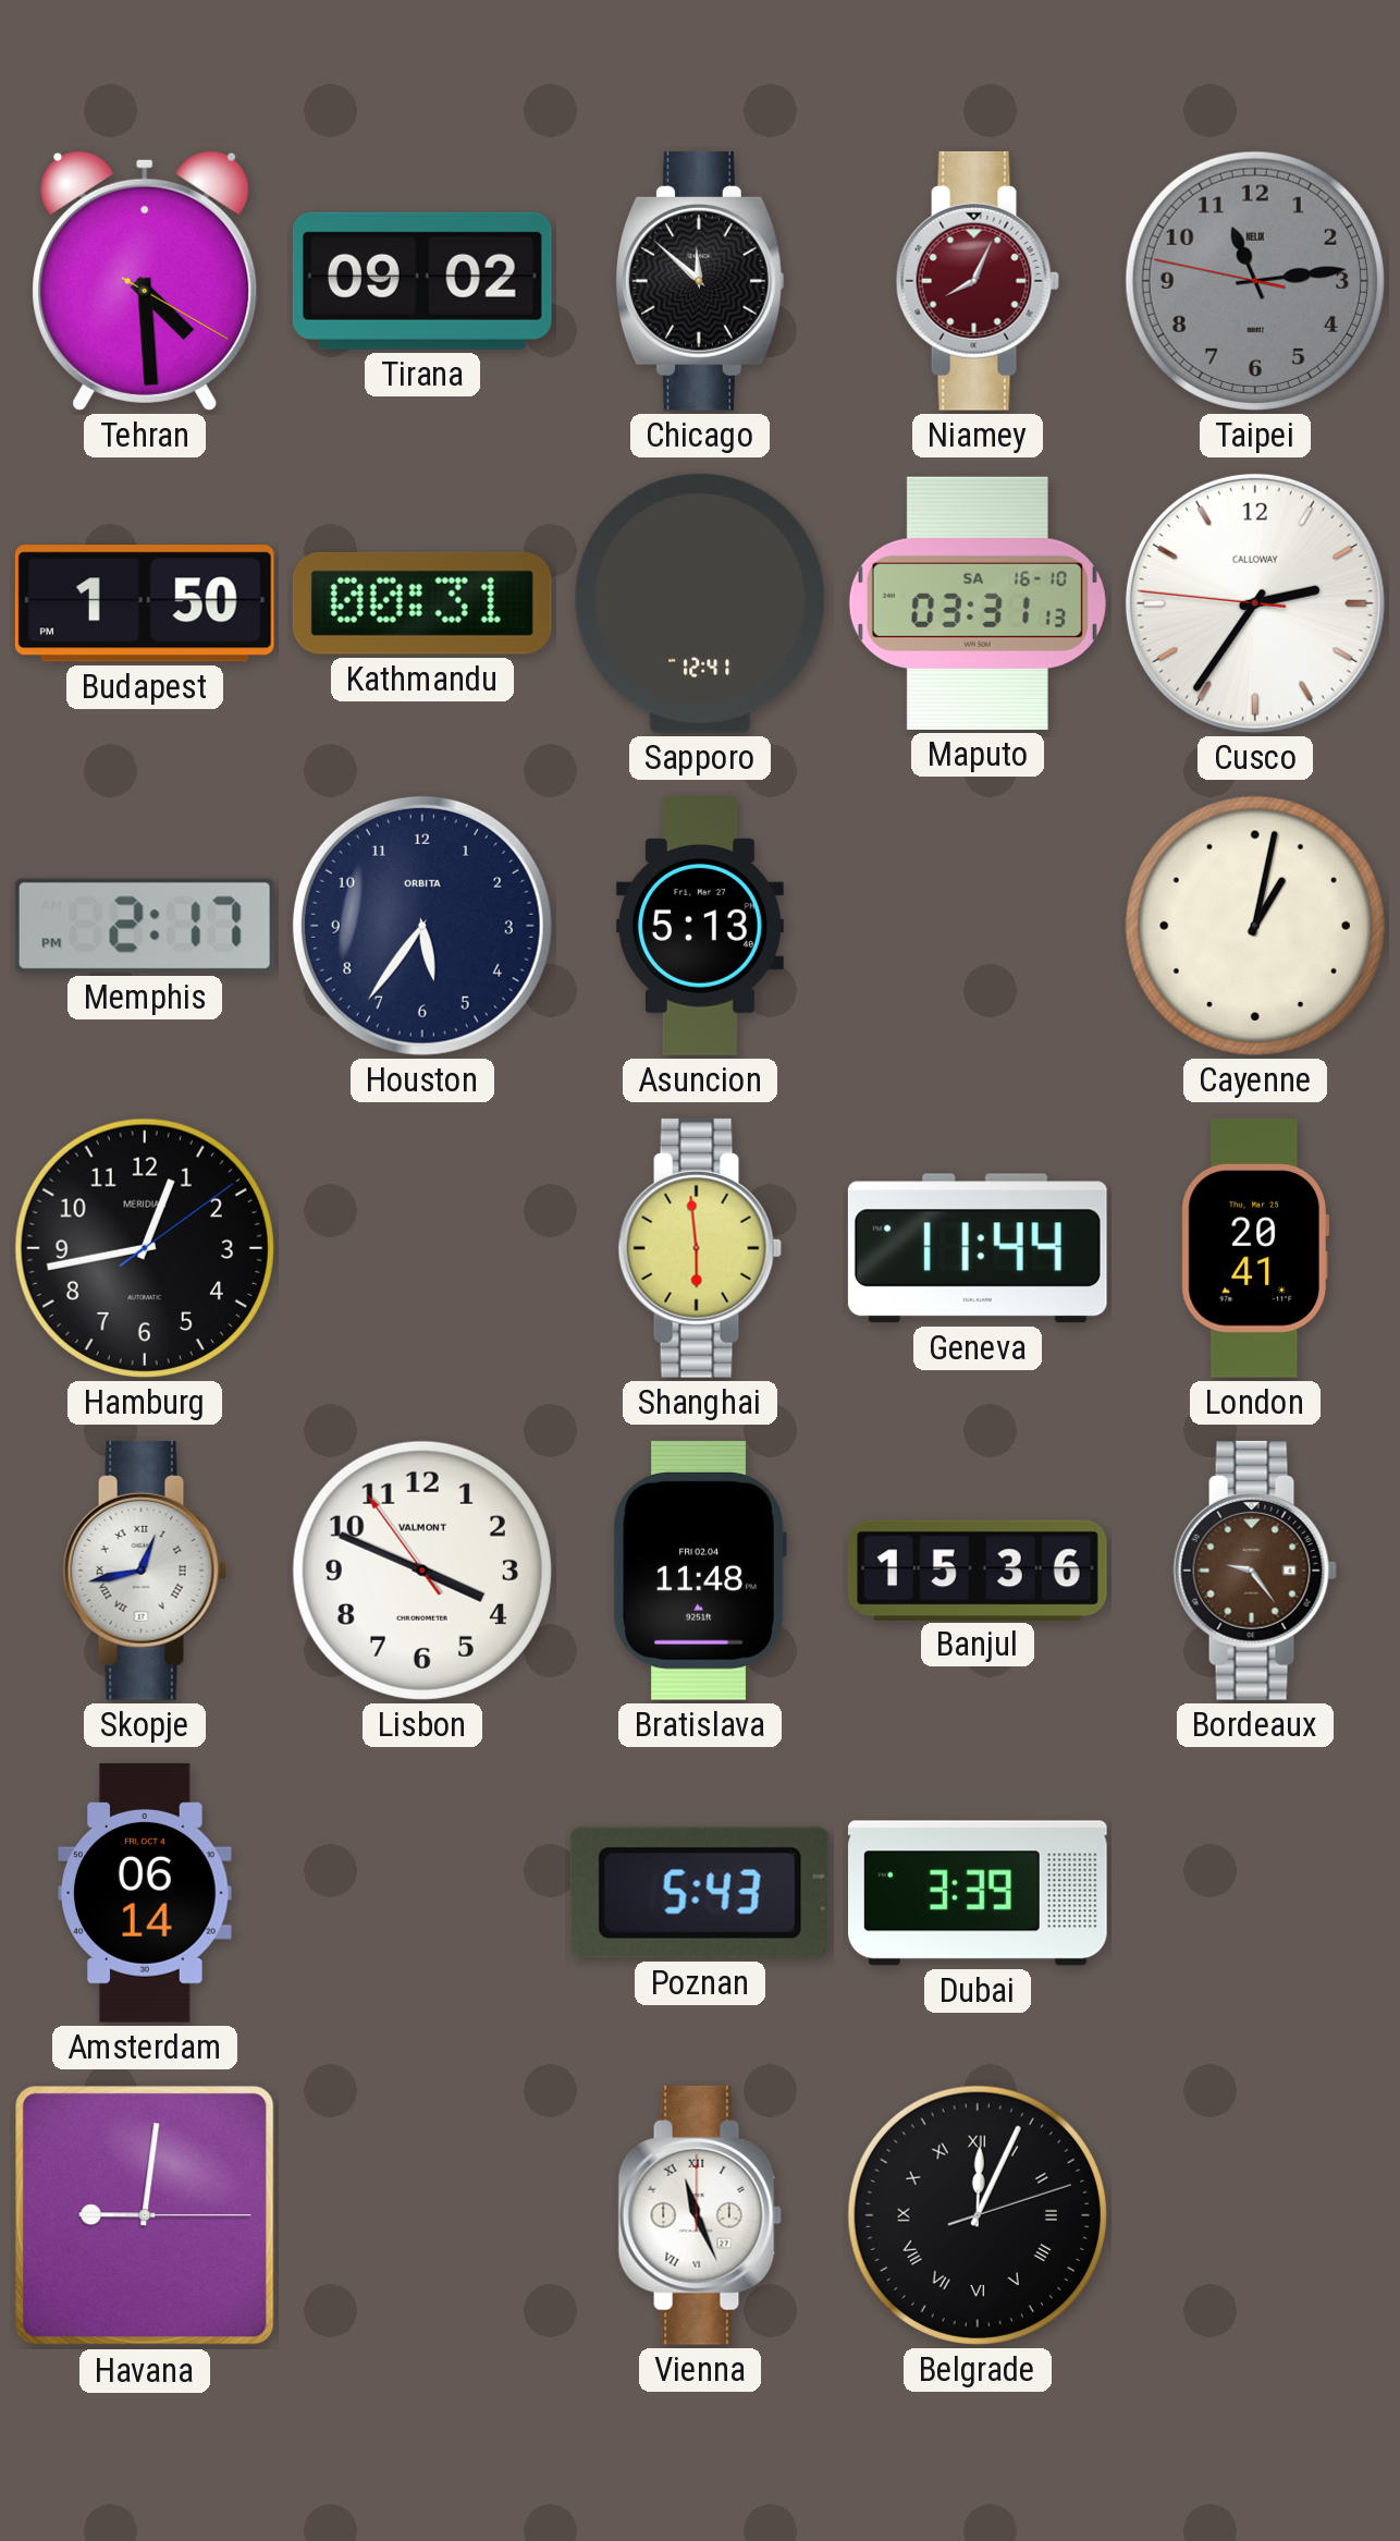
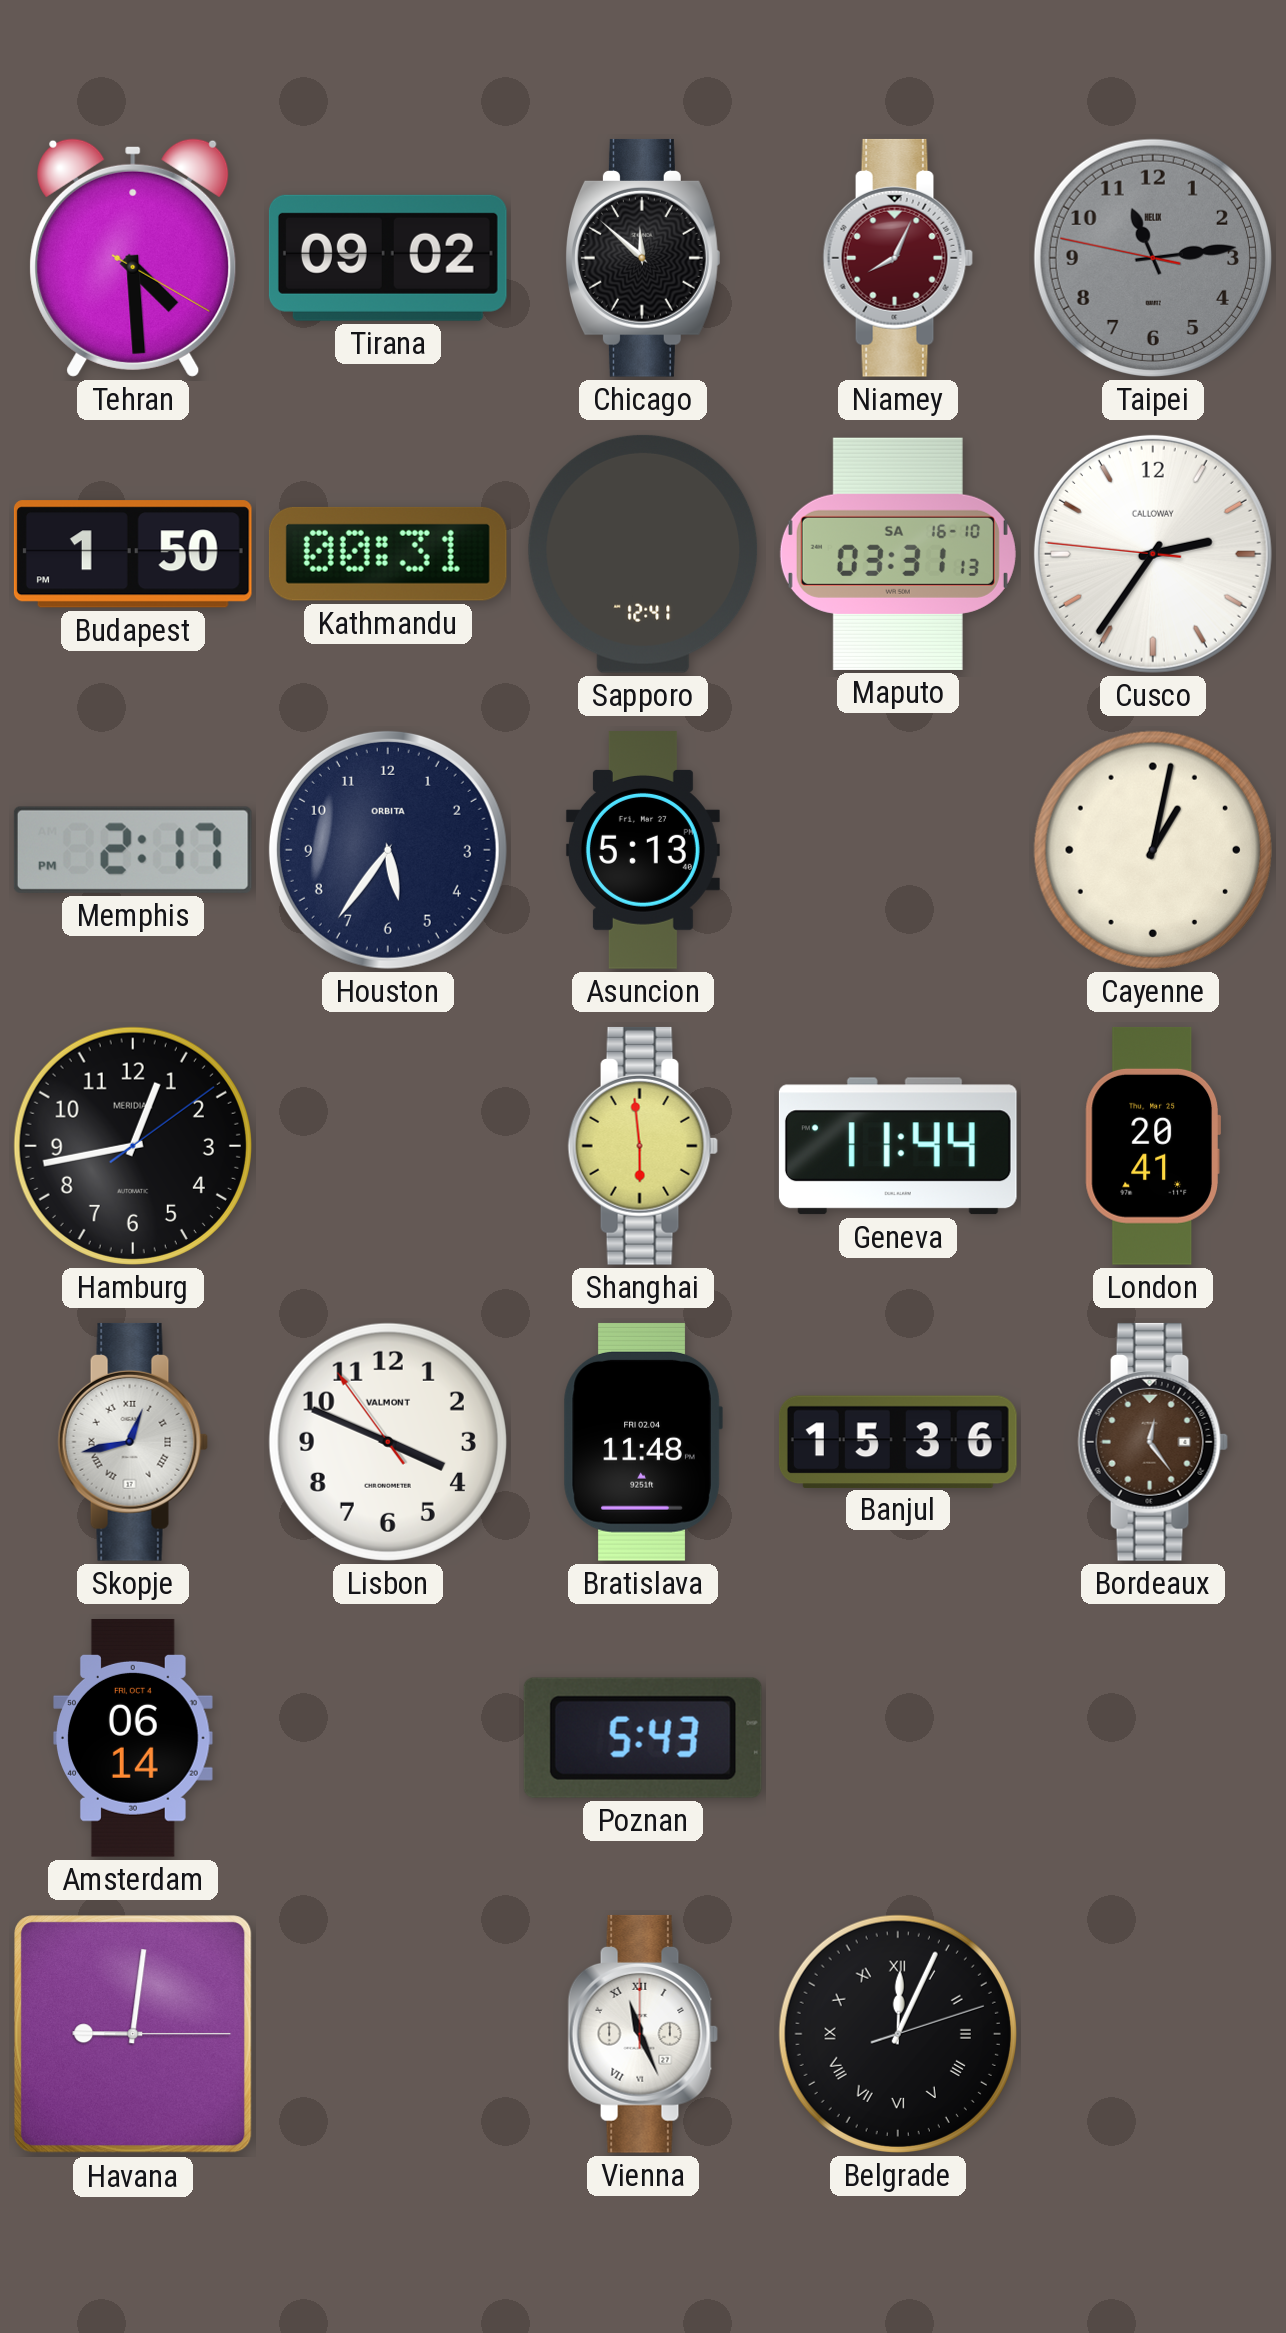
Bordeaux: 9:24 -> 12:24
Dubai: 3:39 -> none
